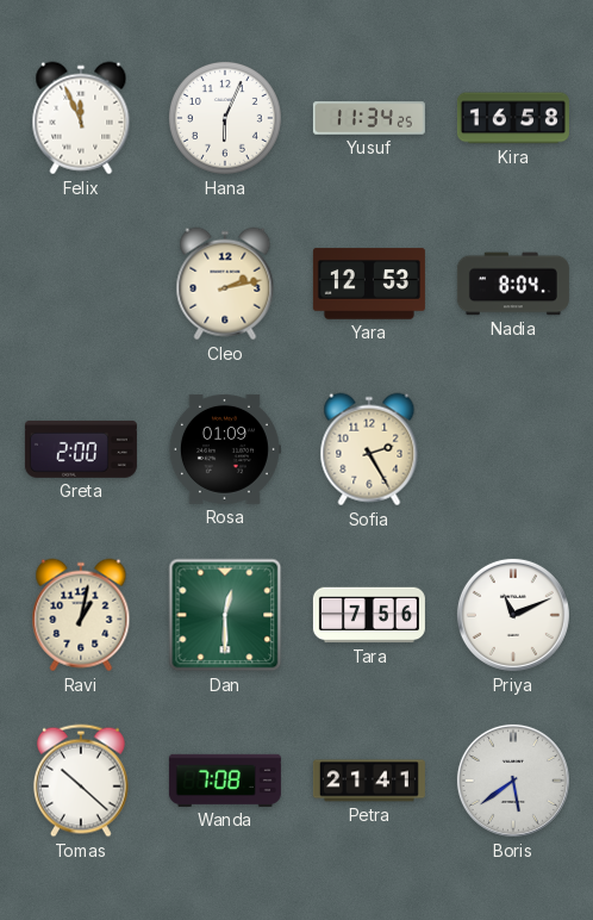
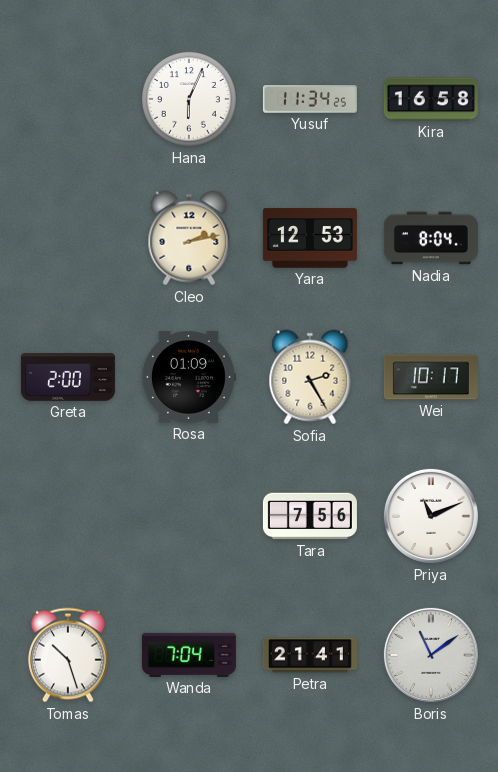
Felix: 11:56 -> none
Wei: none -> 10:17
Ravi: 1:02 -> none
Dan: 12:30 -> none
Tomas: 10:22 -> 10:27
Wanda: 7:08 -> 7:04
Boris: 5:39 -> 11:09
